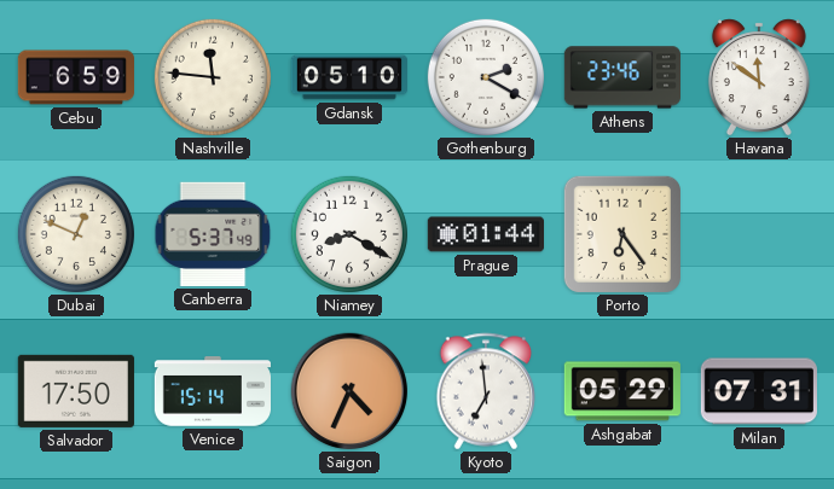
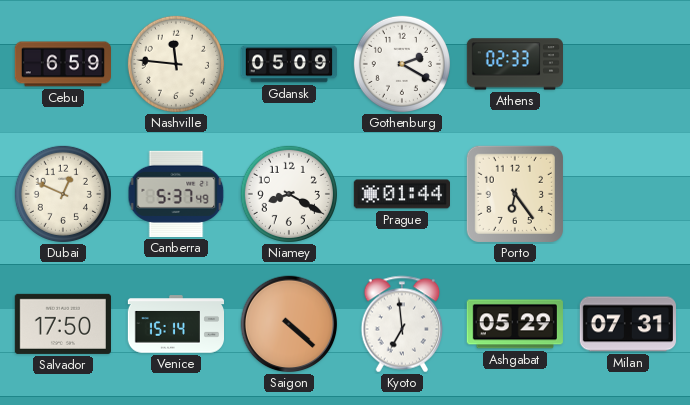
Gdansk: 05:10 -> 05:09
Athens: 23:46 -> 02:33
Havana: 11:51 -> none
Saigon: 4:34 -> 4:22
